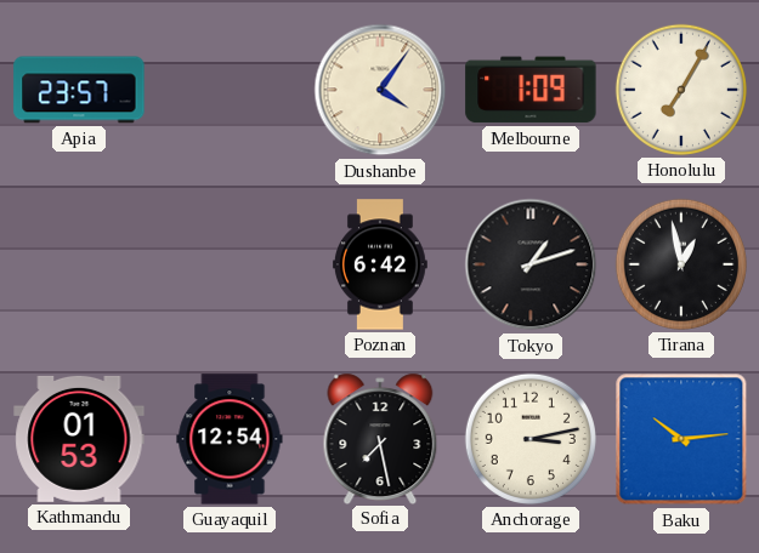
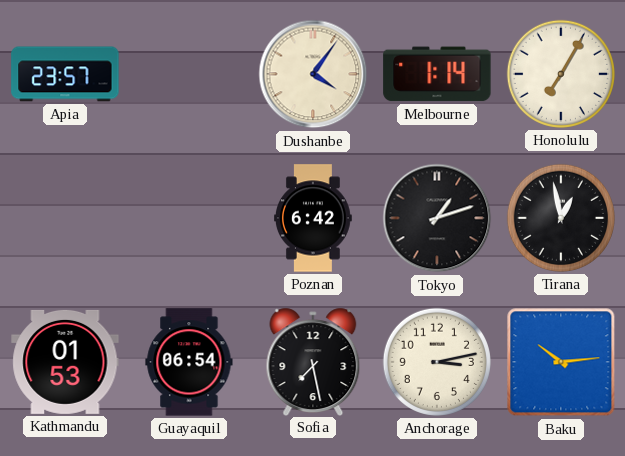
Melbourne: 1:09 -> 1:14
Guayaquil: 12:54 -> 06:54
